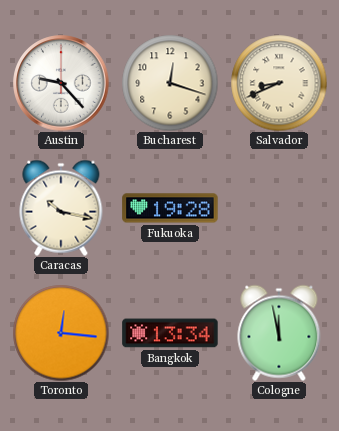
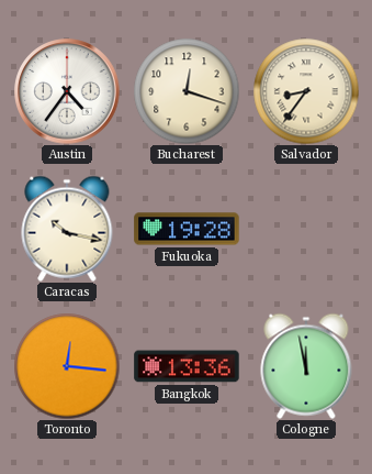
Austin: 9:23 -> 4:36
Salvador: 8:41 -> 8:36
Bangkok: 13:34 -> 13:36
